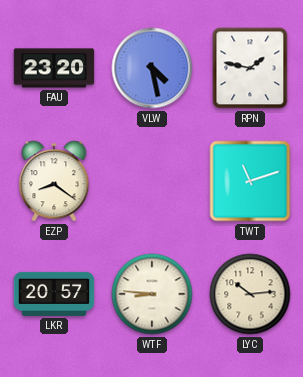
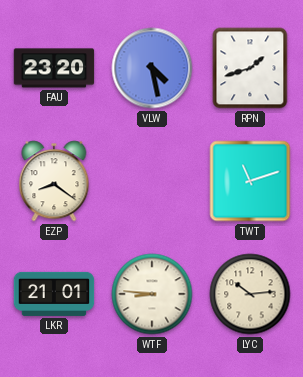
RPN: 1:47 -> 1:42
LKR: 20:57 -> 21:01
